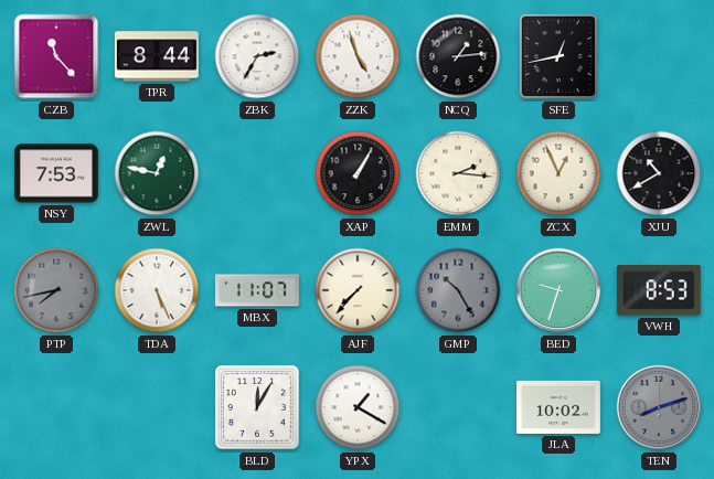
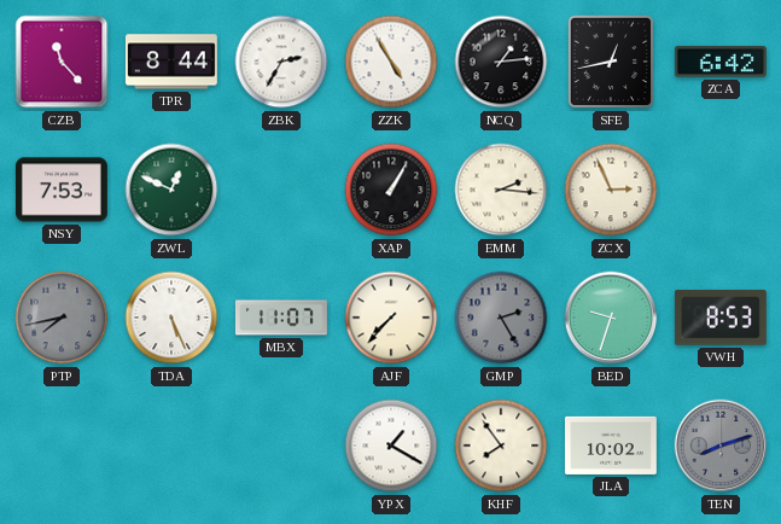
ZZK: 4:57 -> 4:55
ZCA: none -> 6:42
ZWL: 12:47 -> 12:49
ZCX: 12:56 -> 2:56
XJU: 10:40 -> none
GMP: 10:25 -> 2:25
BLD: 12:05 -> none
KHF: none -> 7:54
